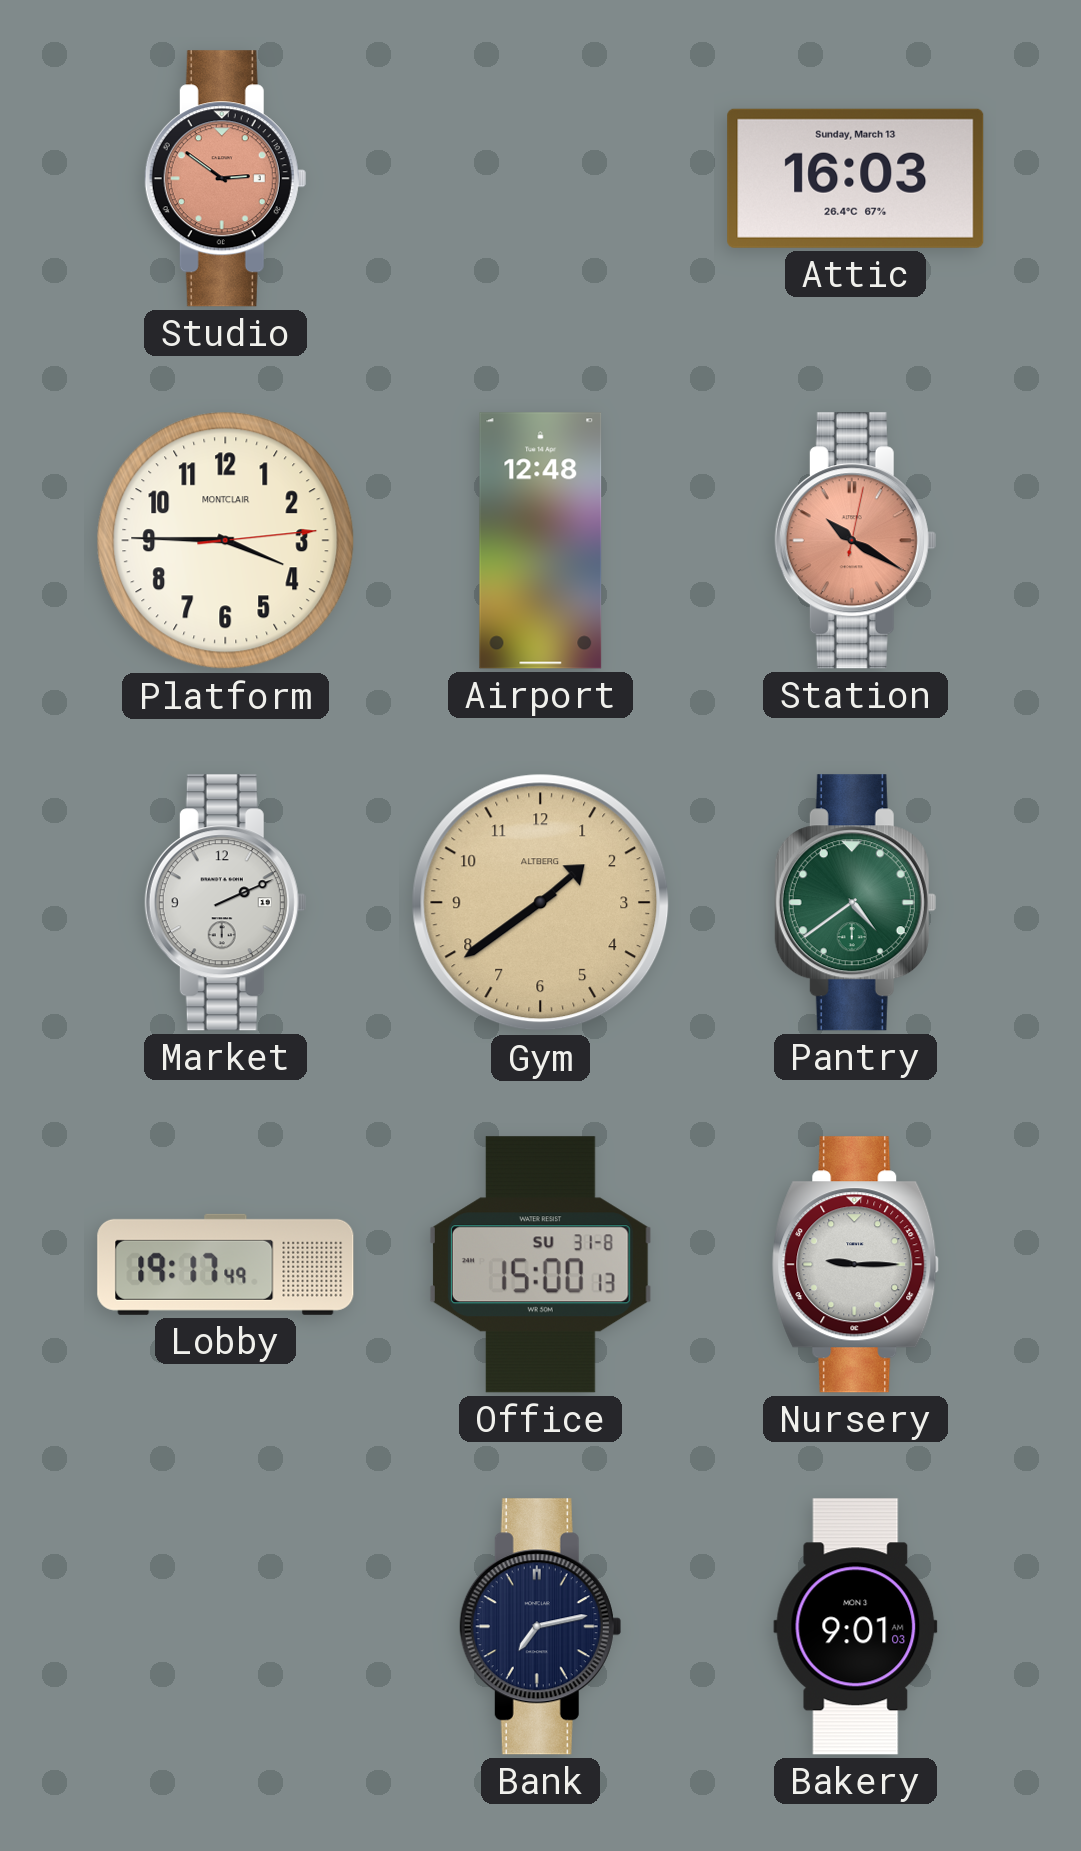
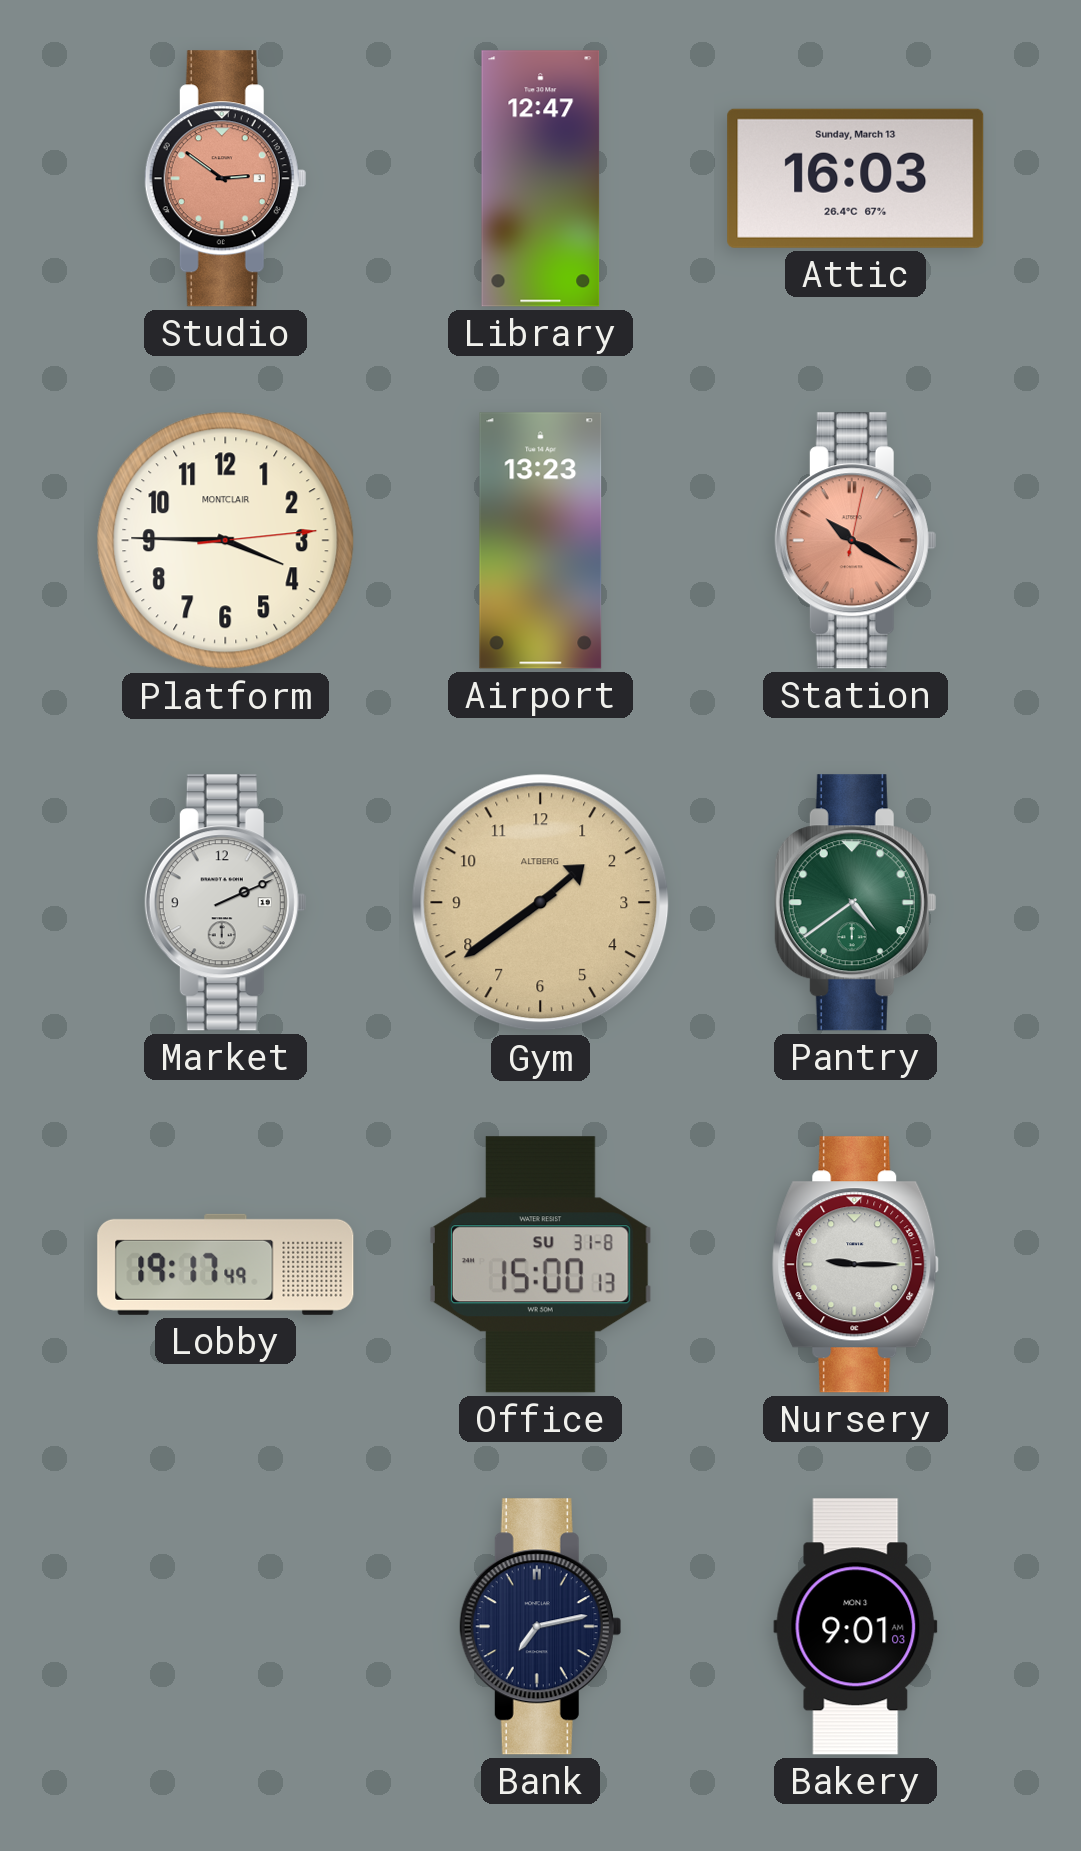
Library: none -> 12:47
Airport: 12:48 -> 13:23
